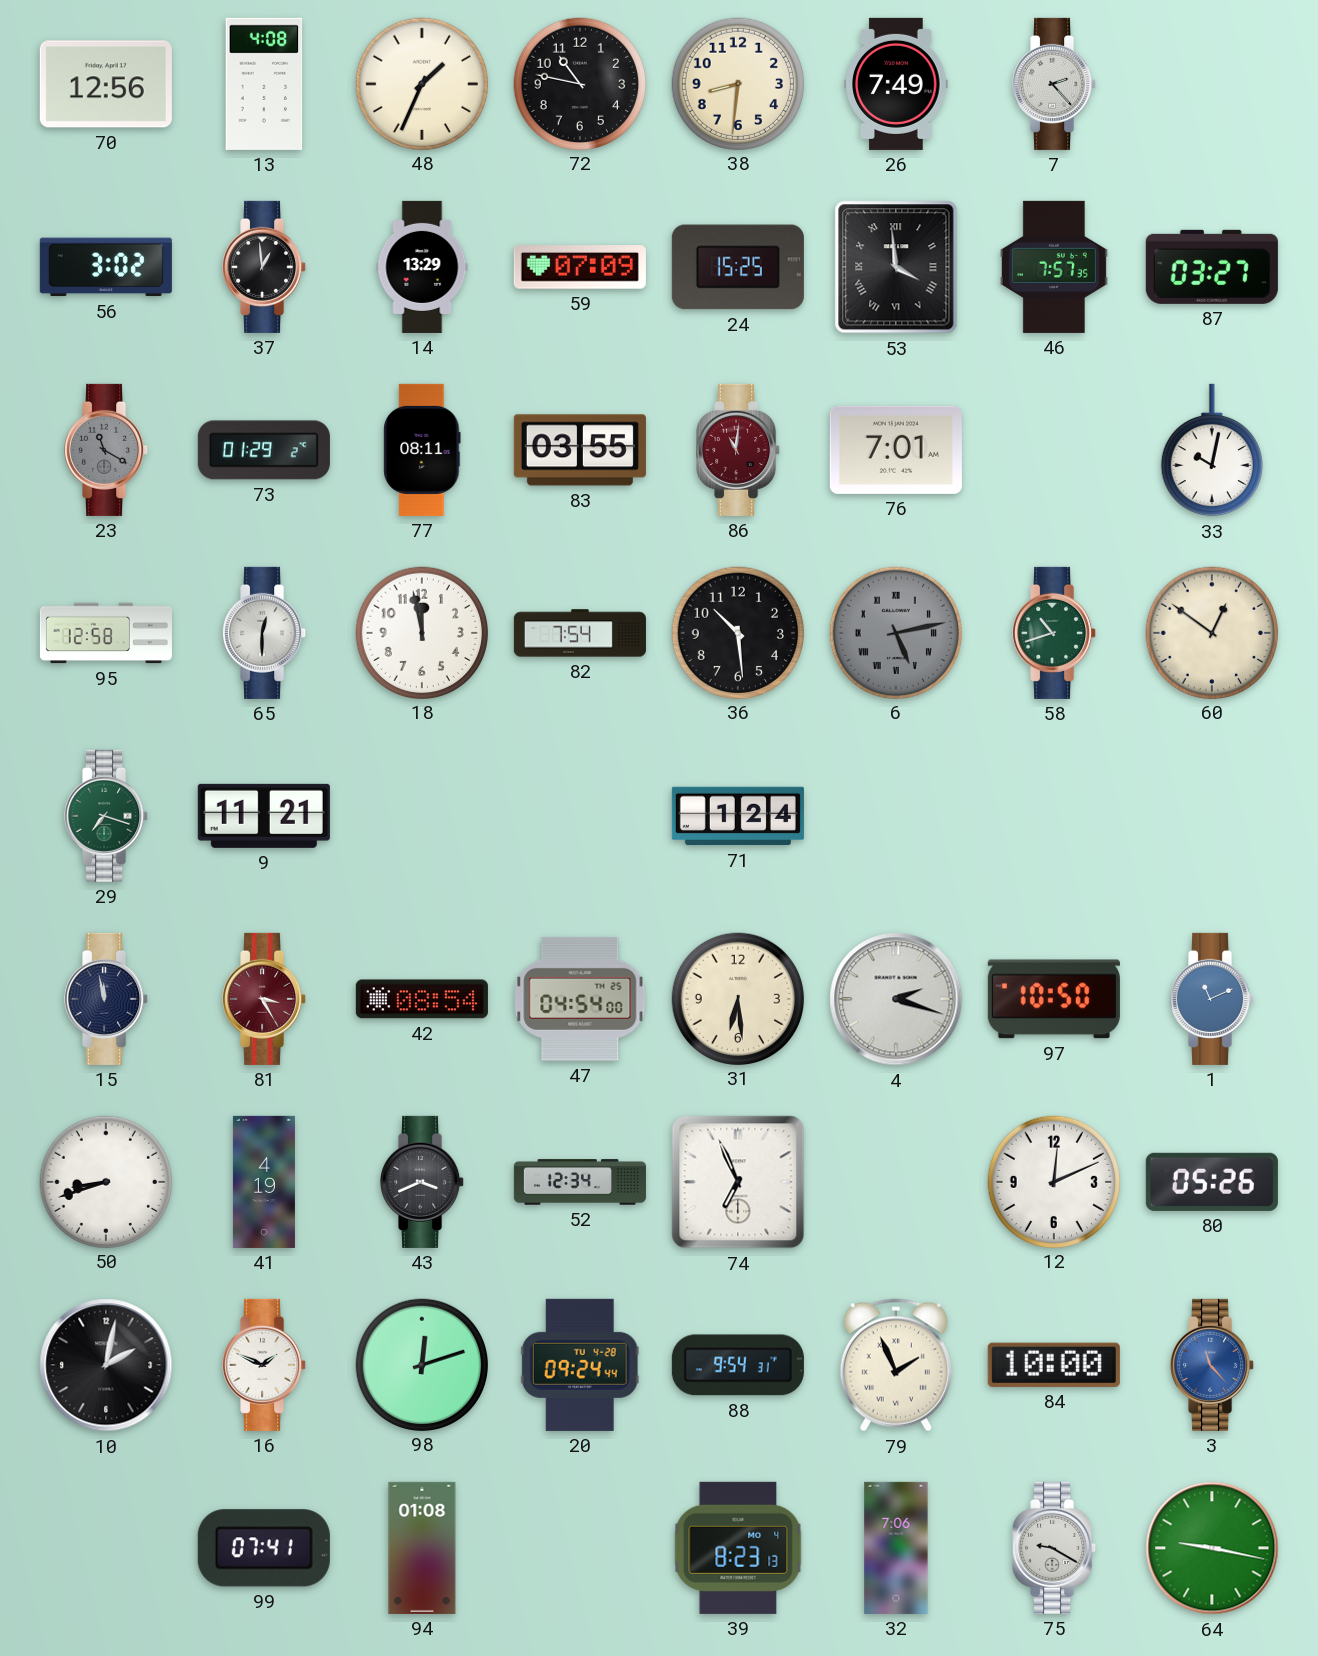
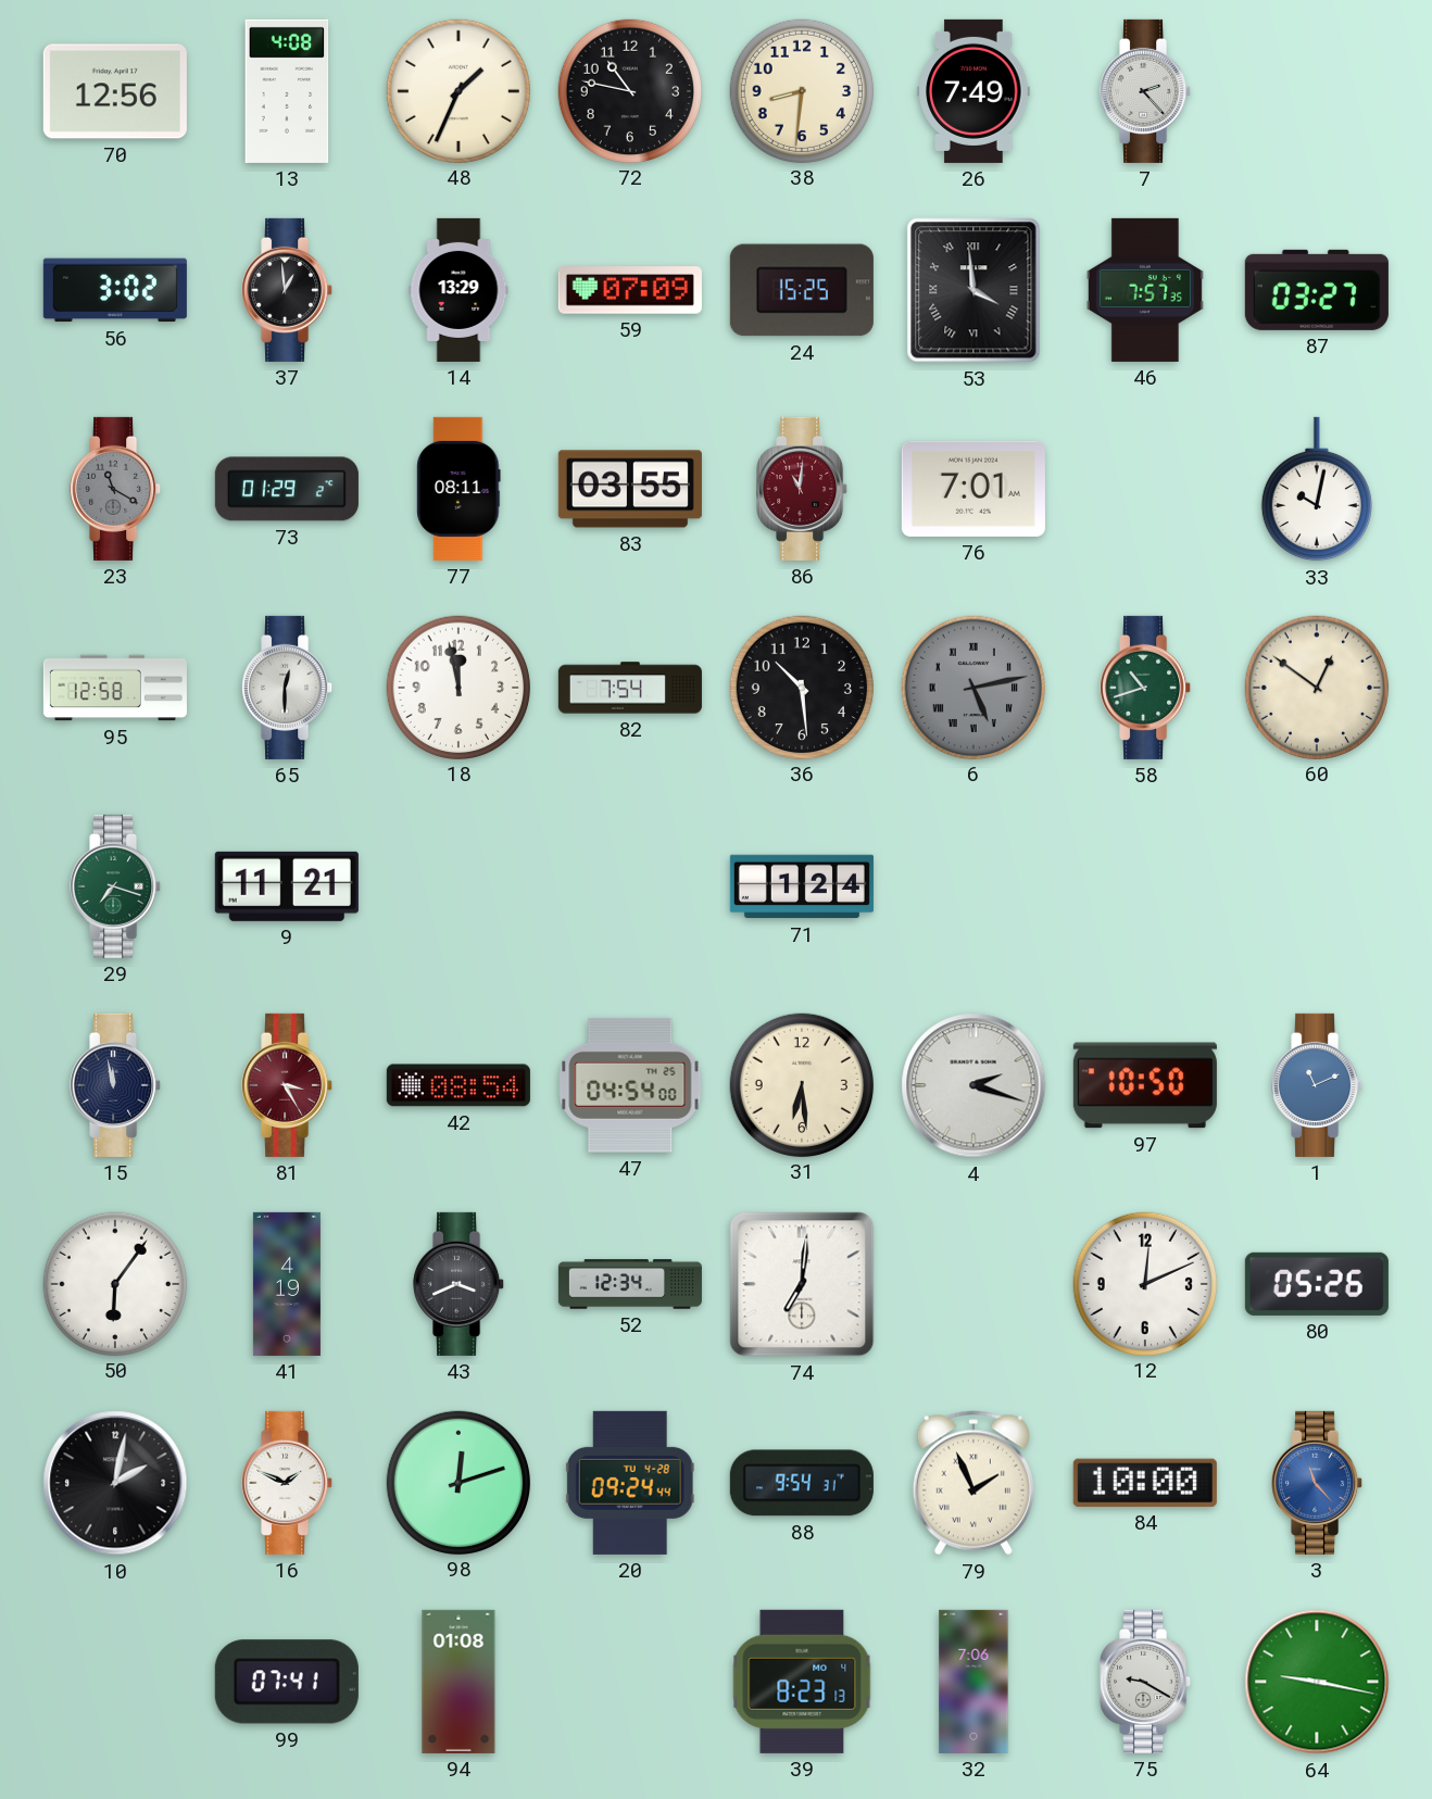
50: 8:42 -> 6:06
74: 6:56 -> 7:01
